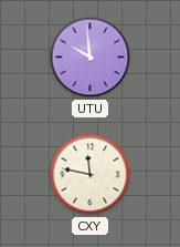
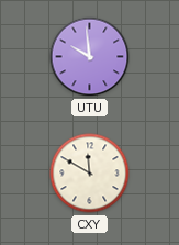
CXY: 11:47 -> 11:50
